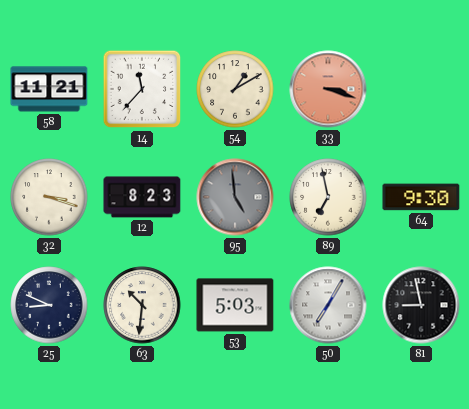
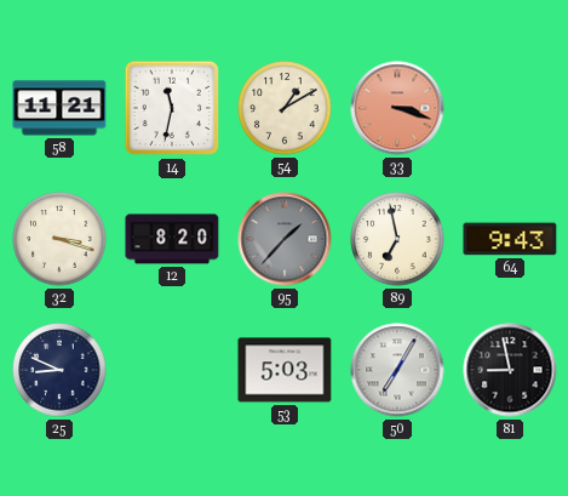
14: 11:37 -> 11:32
12: 8:23 -> 8:20
95: 4:59 -> 1:37
64: 9:30 -> 9:43
63: 10:31 -> none
